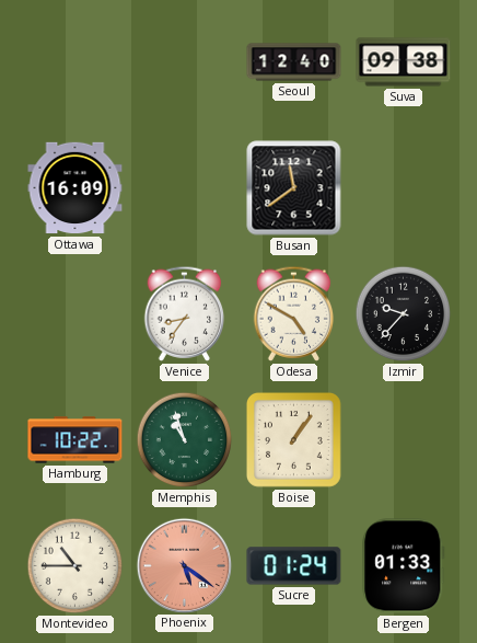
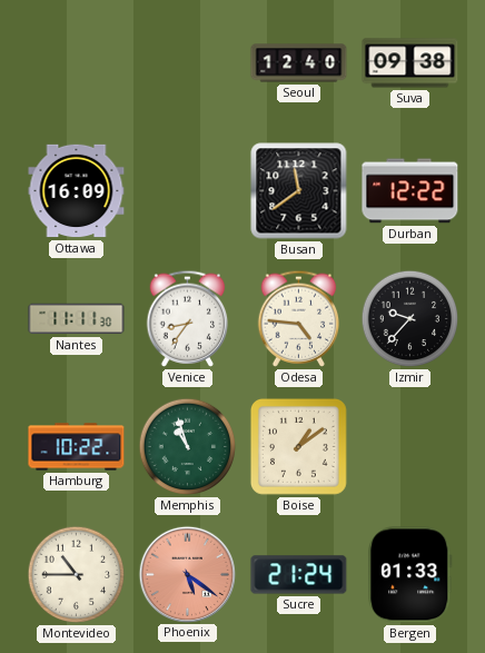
Durban: none -> 12:22
Nantes: none -> 11:11
Odesa: 4:50 -> 4:46
Boise: 1:06 -> 1:09
Sucre: 01:24 -> 21:24
